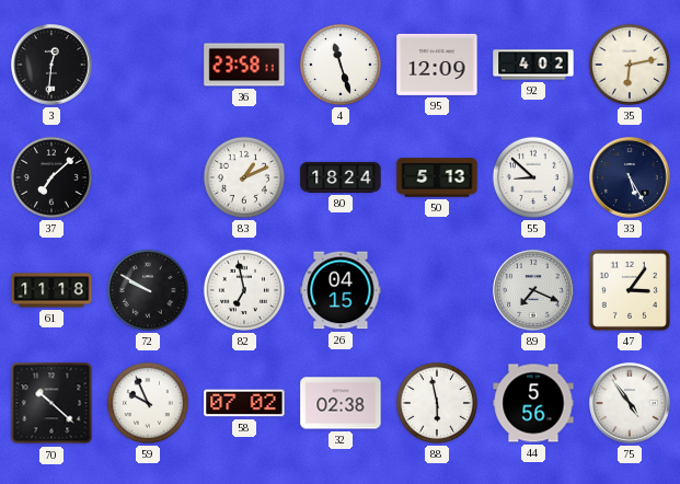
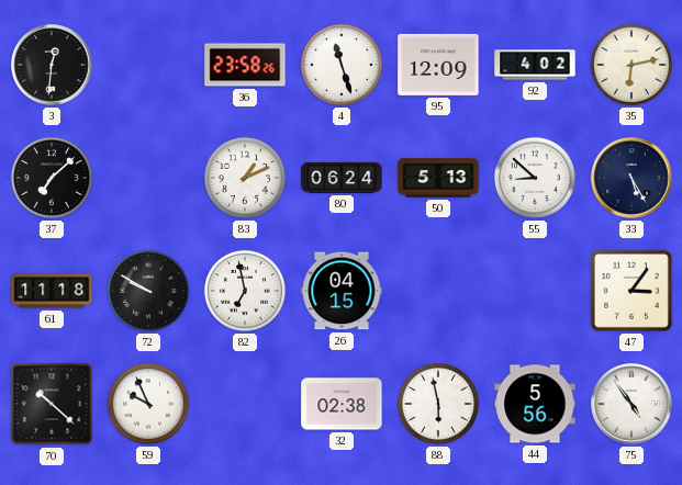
36: 23:58:11 -> 23:58:26
80: 18:24 -> 06:24
89: 7:19 -> none
58: 07:02 -> none
